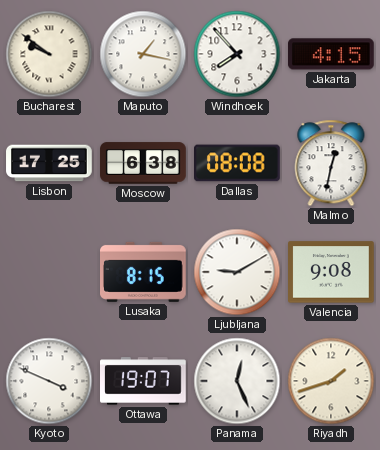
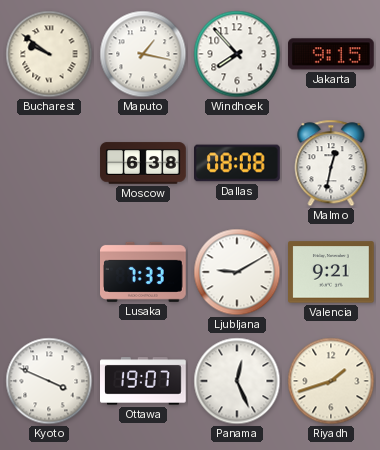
Jakarta: 4:15 -> 9:15
Lisbon: 17:25 -> none
Lusaka: 8:15 -> 7:33
Valencia: 9:08 -> 9:21
